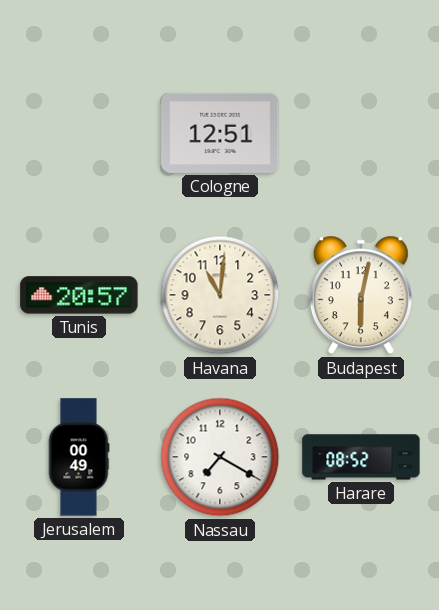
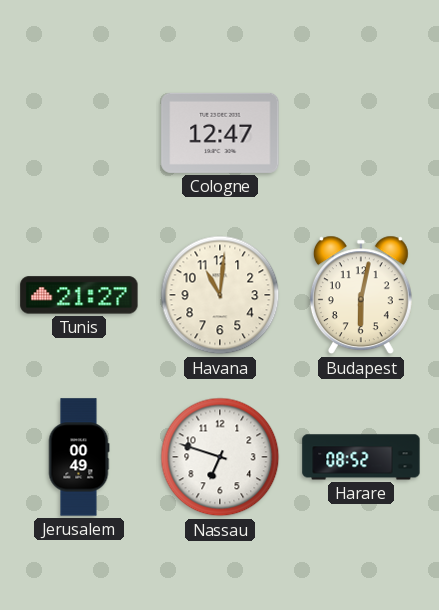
Cologne: 12:51 -> 12:47
Tunis: 20:57 -> 21:27
Nassau: 7:20 -> 6:48
